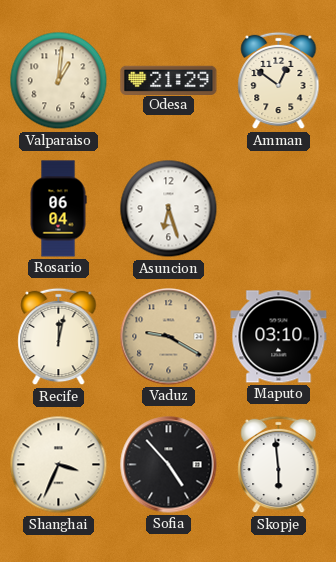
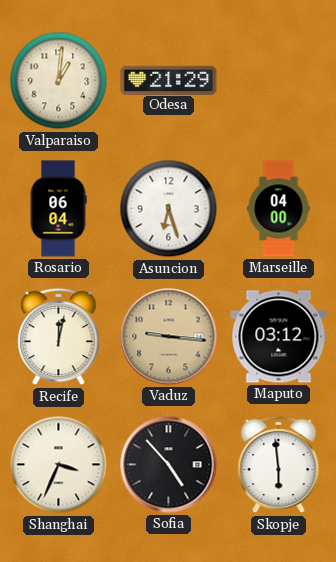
Amman: 12:51 -> none
Marseille: none -> 04:00
Vaduz: 9:20 -> 9:16
Maputo: 03:10 -> 03:12
